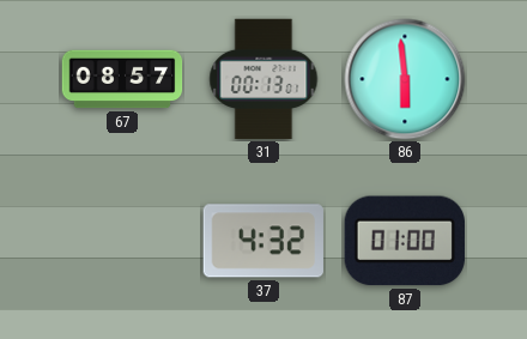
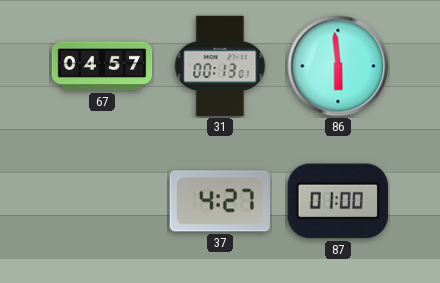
67: 08:57 -> 04:57
37: 4:32 -> 4:27
